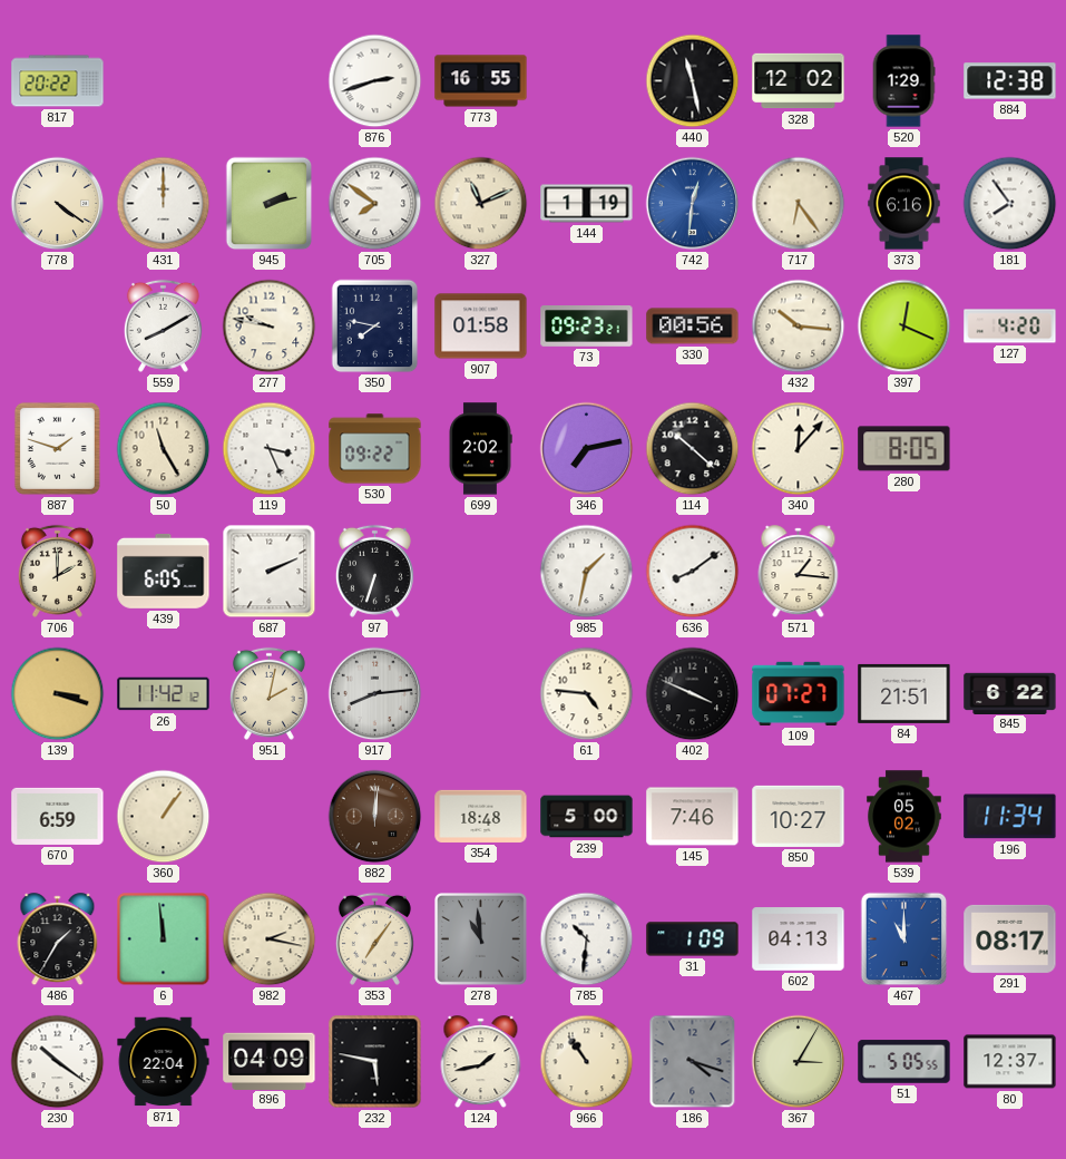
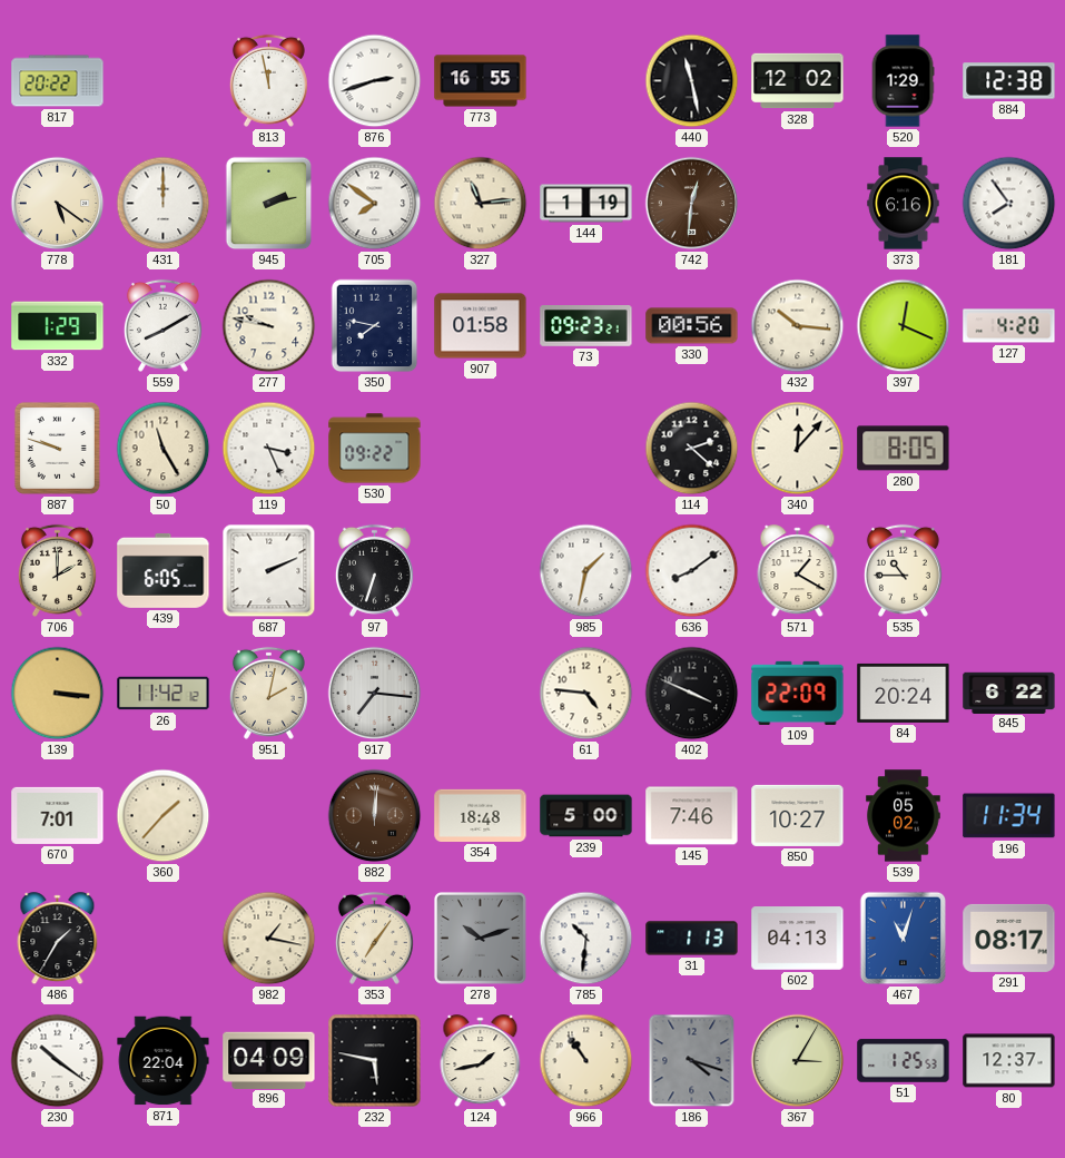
813: none -> 11:58
778: 4:21 -> 5:21
327: 11:11 -> 11:14
742 dial: blue -> brown
717: 6:24 -> none
332: none -> 1:29
887: 1:48 -> 9:48
699: 2:02 -> none
346: 7:13 -> none
114: 10:22 -> 2:22
571: 1:16 -> 1:20
535: none -> 10:45
139: 3:18 -> 3:16
917: 8:14 -> 7:16
109: 07:27 -> 22:09
84: 21:51 -> 20:24
670: 6:59 -> 7:01
360: 1:06 -> 1:37
6: 11:59 -> none
982: 2:17 -> 1:17
278: 10:59 -> 10:12
31: 1:09 -> 1:13
467: 11:00 -> 11:03
51: 5:05 -> 1:25
